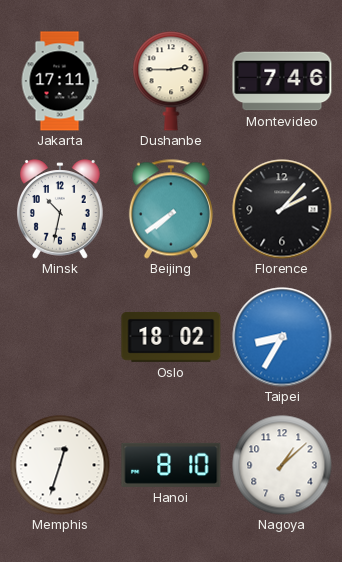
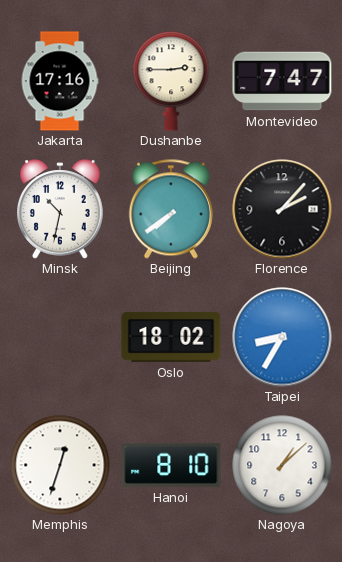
Jakarta: 17:11 -> 17:16
Montevideo: 7:46 -> 7:47
